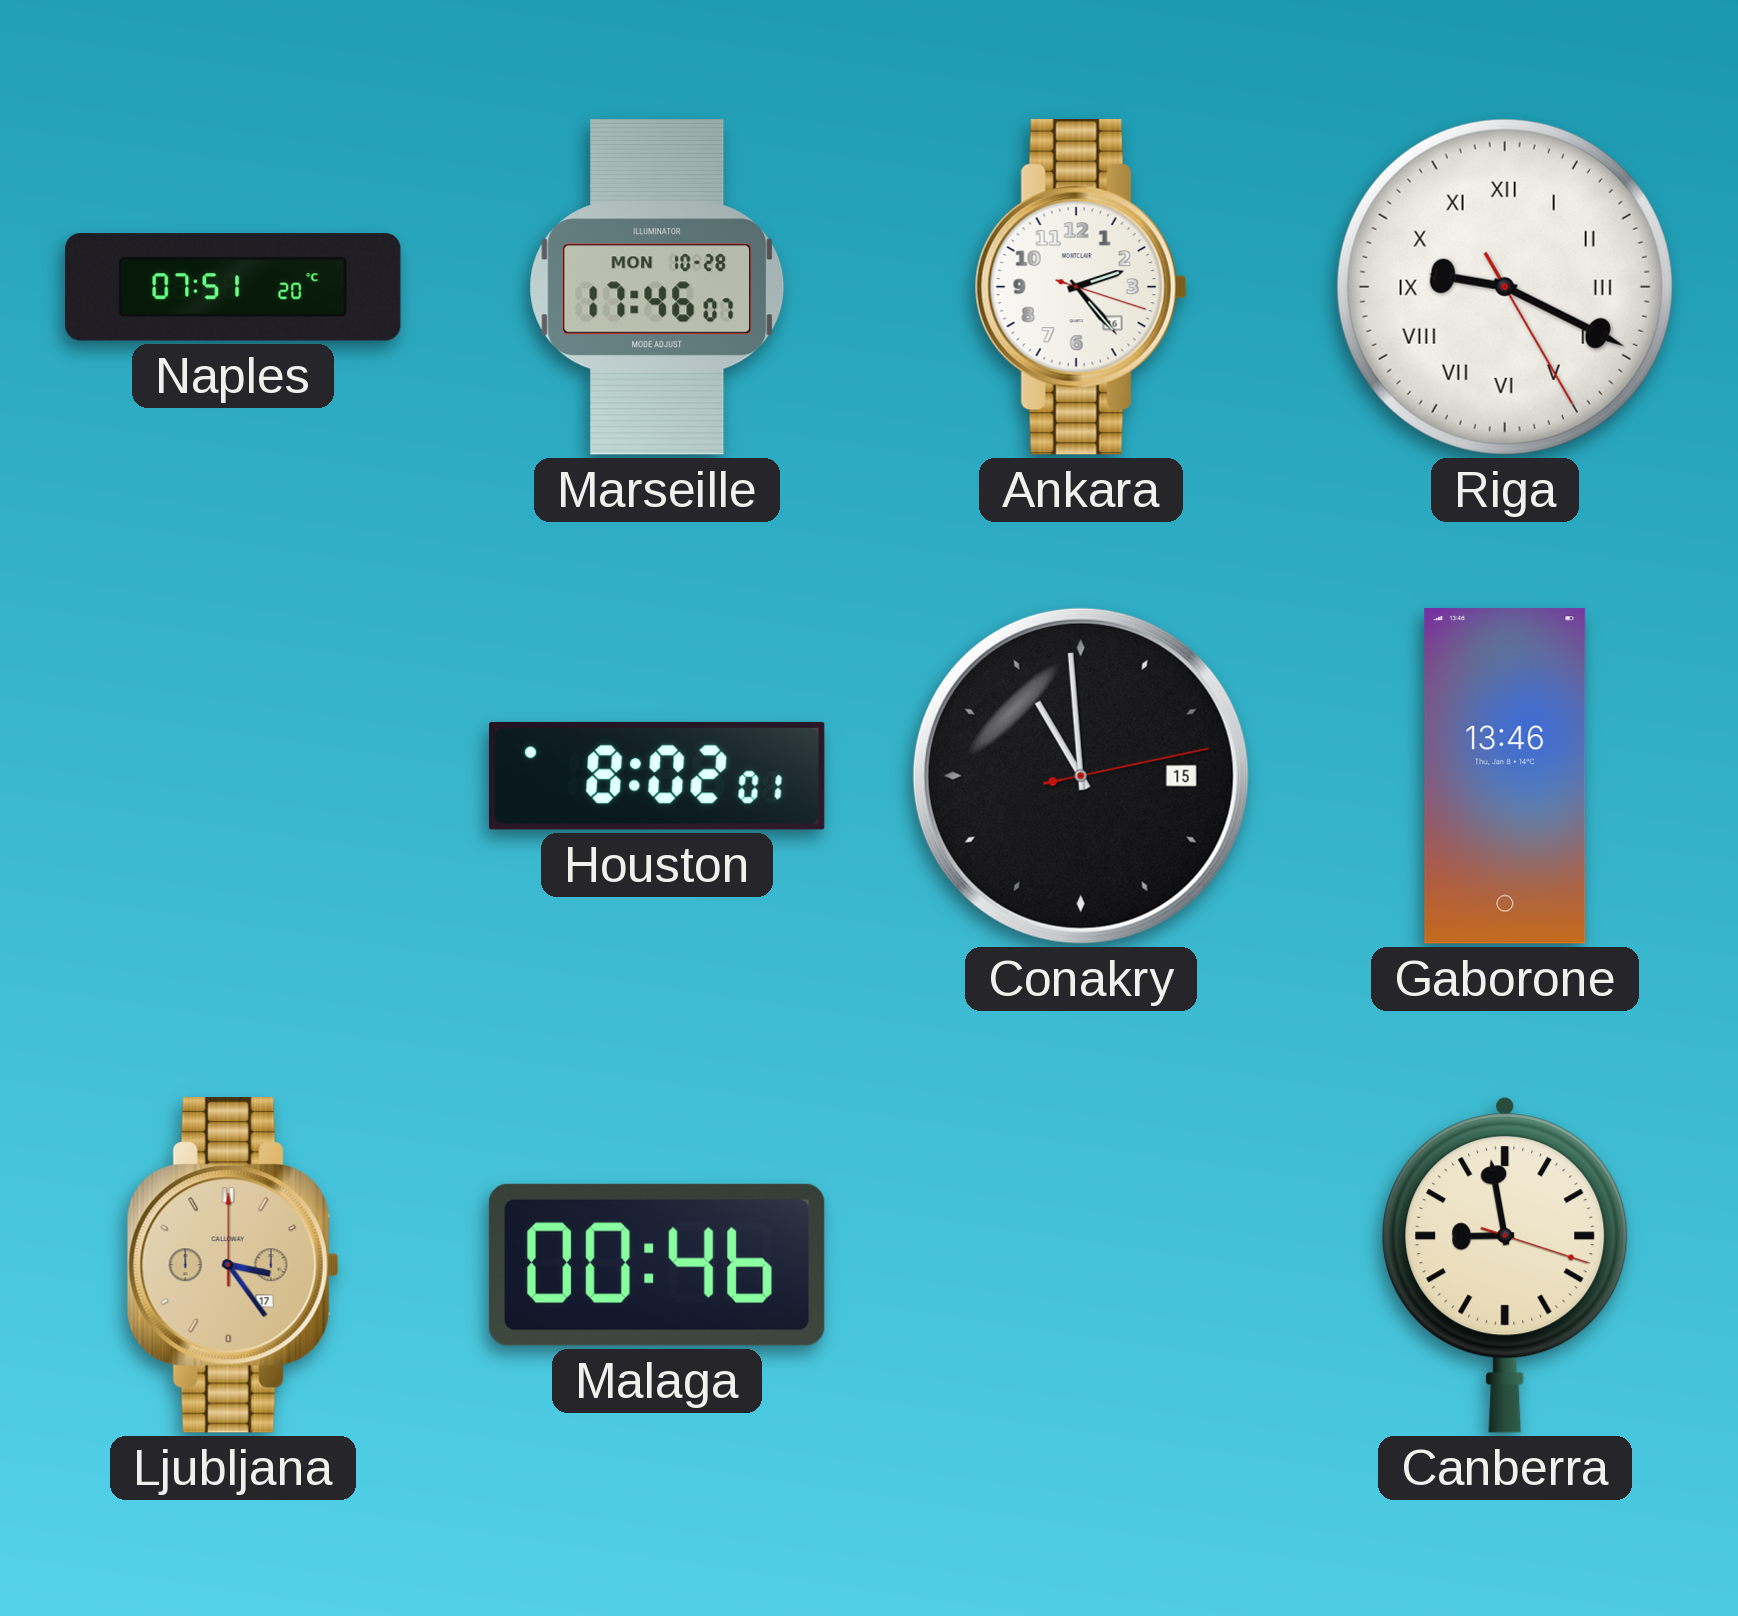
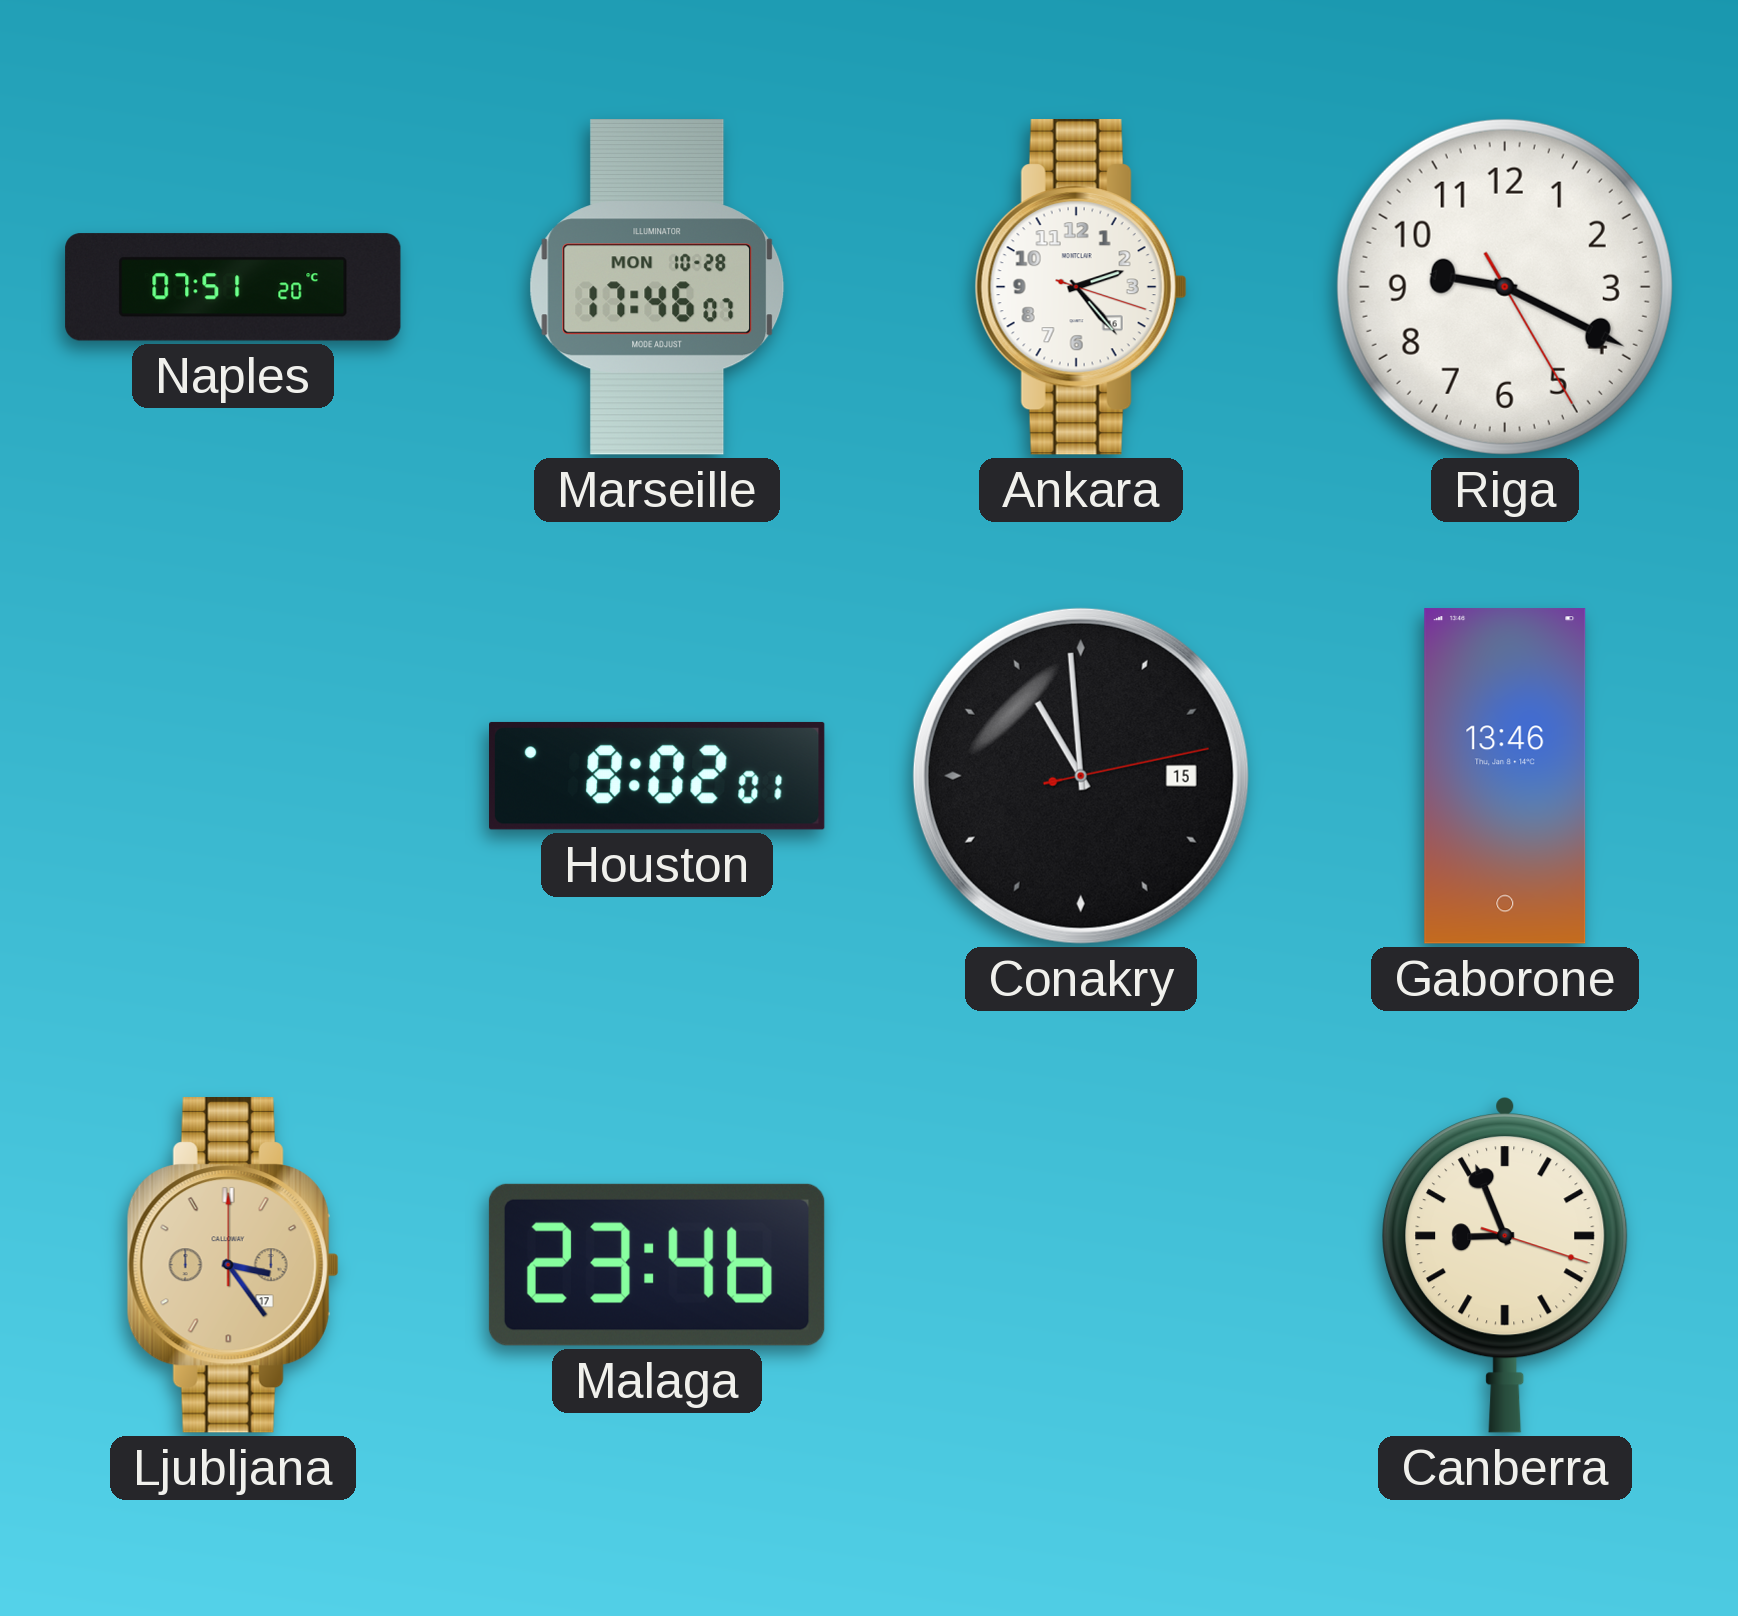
Riga numerals: Roman -> Arabic
Malaga: 00:46 -> 23:46
Canberra: 8:58 -> 8:56
